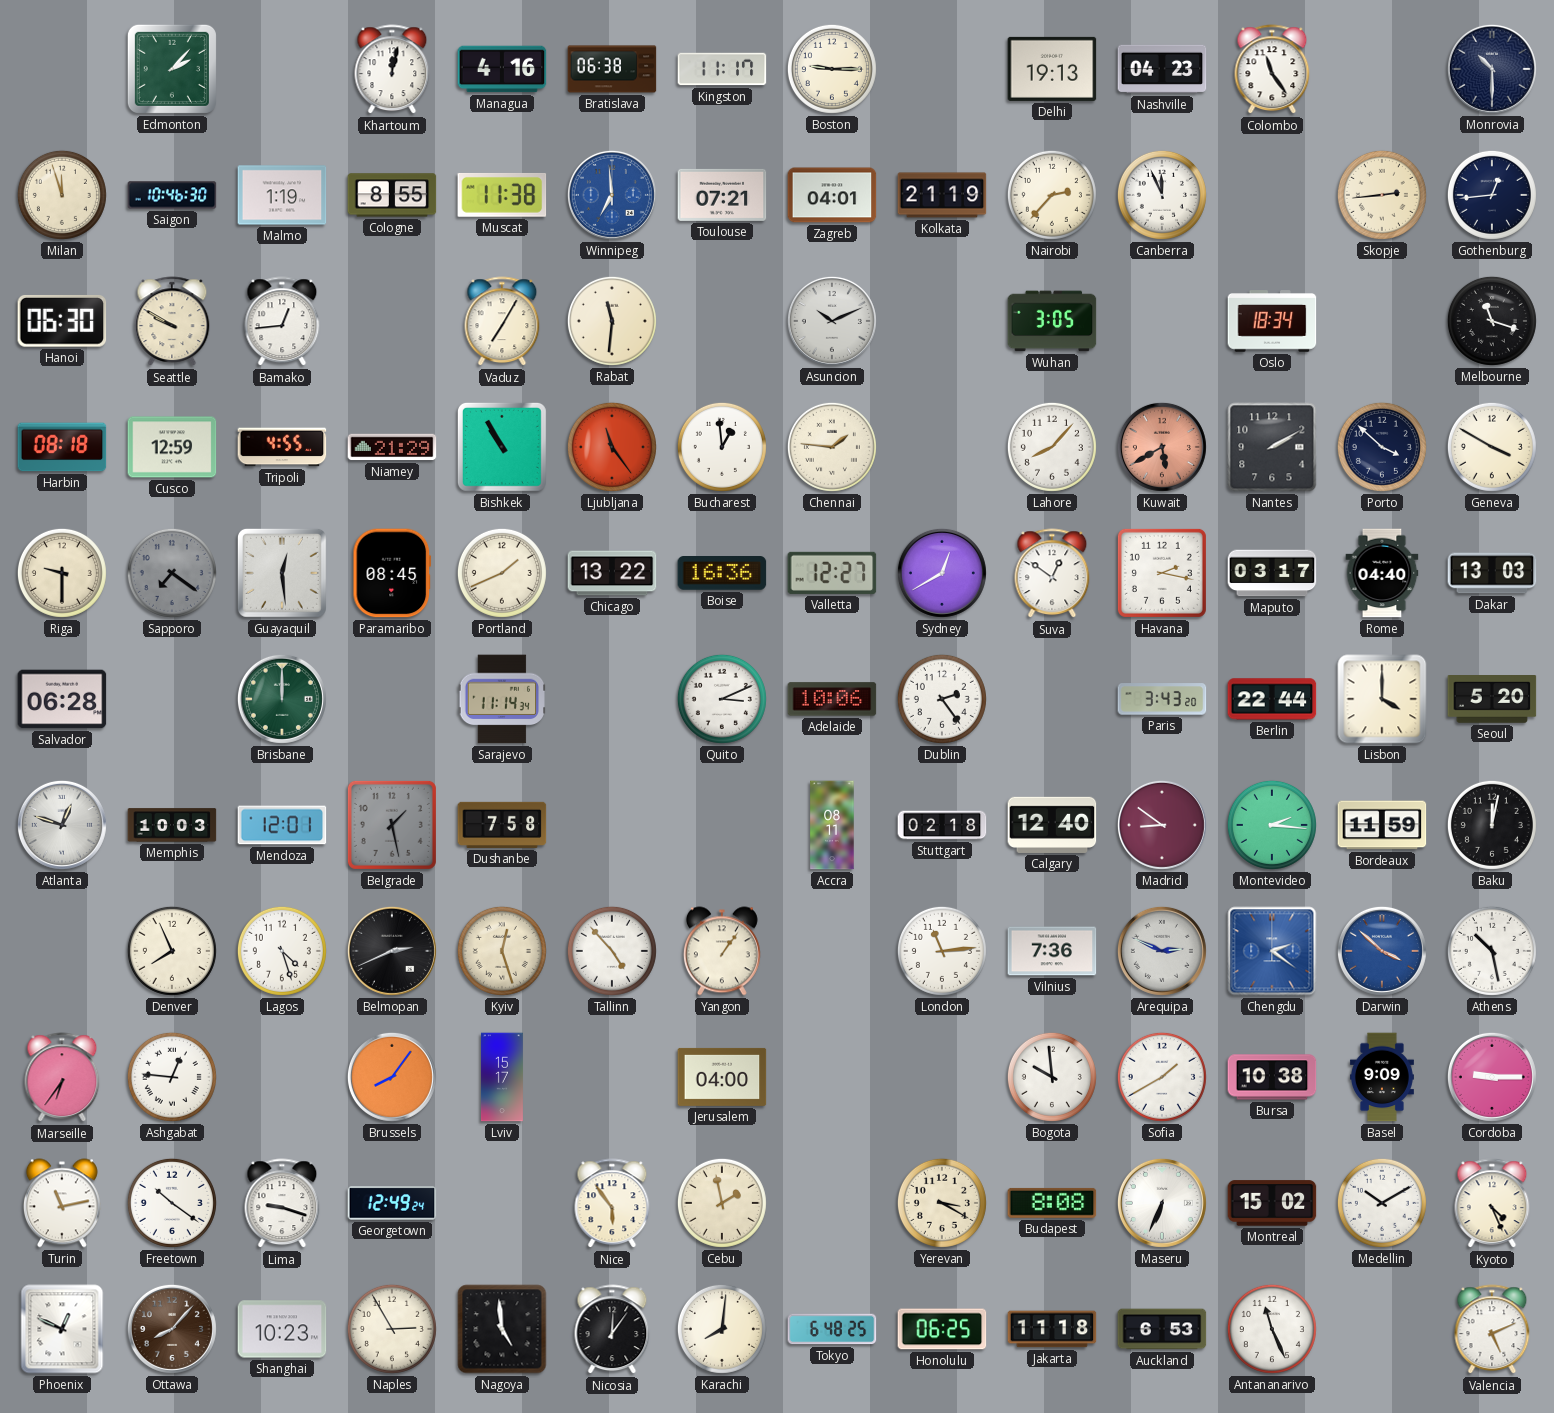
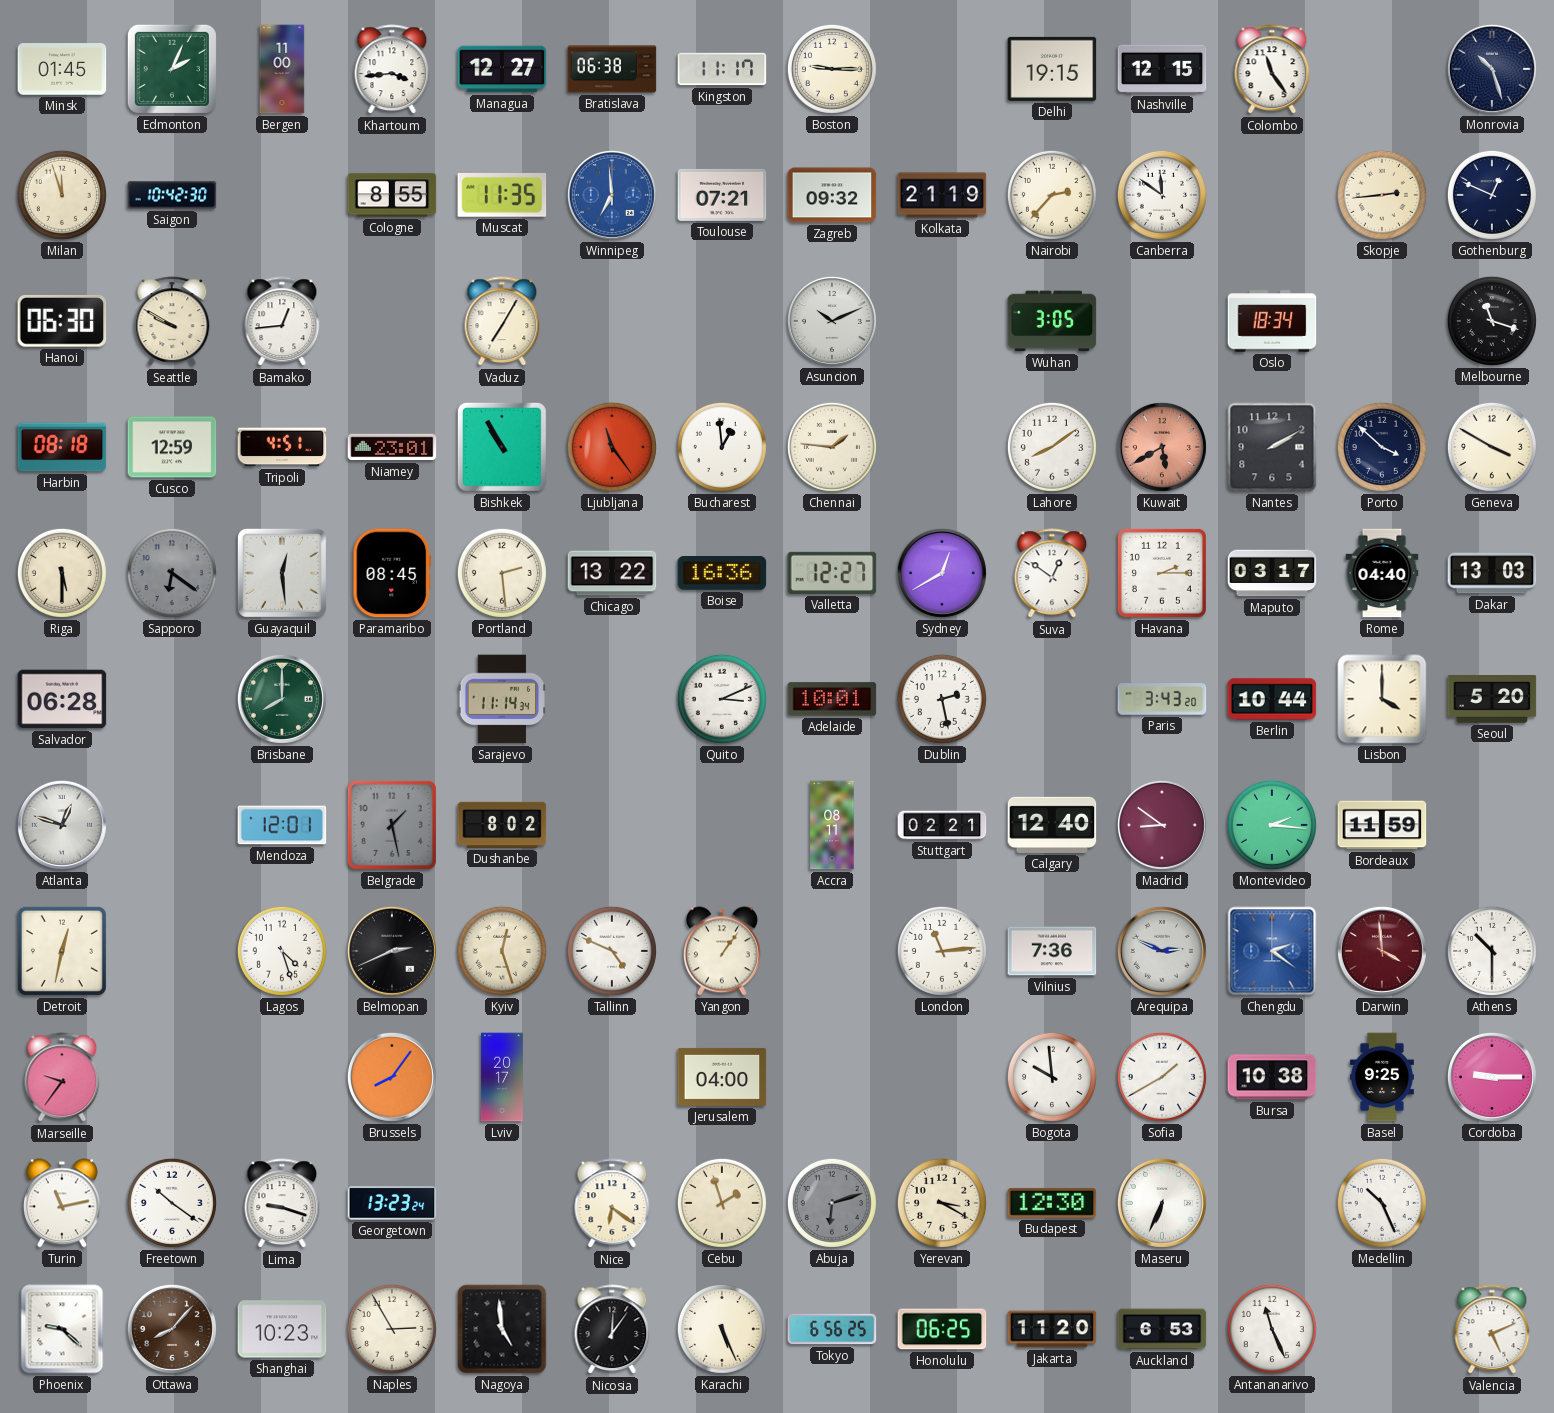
Minsk: none -> 01:45
Edmonton: 2:07 -> 2:04
Bergen: none -> 11:00
Khartoum: 12:02 -> 3:44
Managua: 4:16 -> 12:27
Delhi: 19:13 -> 19:15
Nashville: 04:23 -> 12:15
Monrovia: 10:30 -> 10:27
Saigon: 10:46 -> 10:42
Malmo: 1:19 -> none
Muscat: 11:38 -> 11:35
Zagreb: 04:01 -> 09:32
Canberra: 11:56 -> 11:51
Gothenburg: 12:44 -> 12:49
Rabat: 11:31 -> none
Tripoli: 4:55 -> 4:51
Niamey: 21:29 -> 23:01
Lahore: 8:07 -> 8:09
Riga: 9:30 -> 5:30
Sapporo: 7:21 -> 6:21
Portland: 1:41 -> 2:29
Havana: 2:17 -> 2:15
Brisbane: 12:00 -> 8:00
Adelaide: 10:06 -> 10:01
Dublin: 2:24 -> 2:28
Berlin: 22:44 -> 10:44
Memphis: 10:03 -> none
Dushanbe: 7:58 -> 8:02
Stuttgart: 02:18 -> 02:21
Baku: 12:02 -> none
Detroit: none -> 12:32
Denver: 7:56 -> none
Tallinn: 4:53 -> 4:49
Darwin: 3:52 -> 3:59
Darwin dial: blue -> burgundy
Athens: 10:28 -> 10:30
Marseille: 6:36 -> 9:36
Ashgabat: 12:46 -> none
Lviv: 15:17 -> 20:17
Basel: 9:09 -> 9:25
Georgetown: 12:49 -> 13:23
Nice: 5:54 -> 6:21
Cebu: 1:58 -> 1:57
Abuja: none -> 6:12
Budapest: 8:08 -> 12:30
Montreal: 15:02 -> none
Medellin: 10:10 -> 10:26
Kyoto: 4:26 -> none
Phoenix: 12:49 -> 9:22
Karachi: 8:01 -> 5:26
Tokyo: 6:48 -> 6:56
Jakarta: 11:18 -> 11:20
